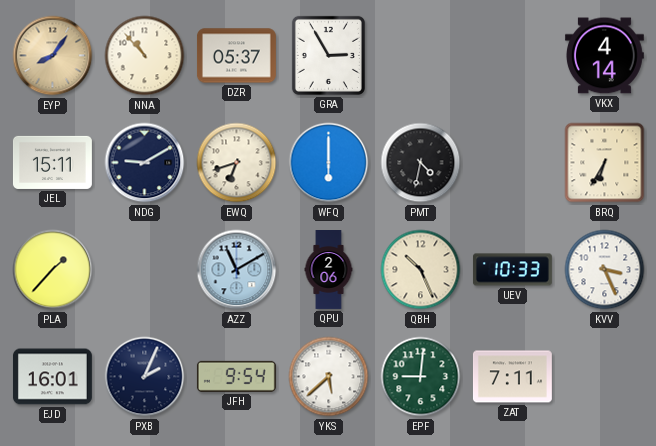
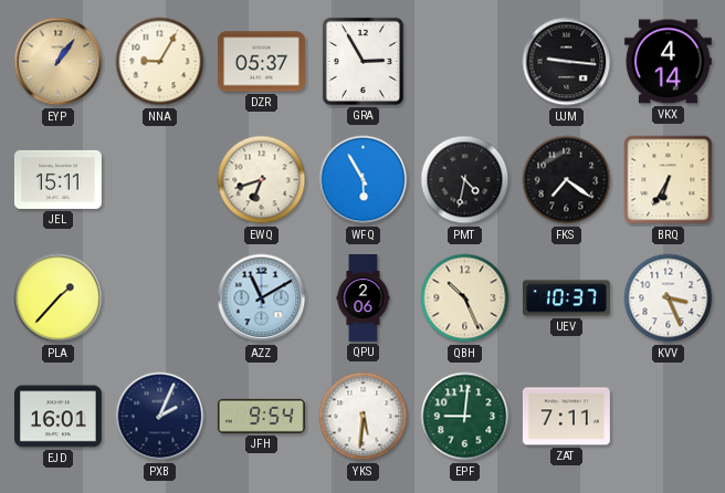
EYP: 8:06 -> 1:06
NNA: 10:53 -> 9:05
UJM: none -> 9:16
NDG: 9:10 -> none
WFQ: 6:00 -> 5:55
FKS: none -> 7:21
UEV: 10:33 -> 10:37
YKS: 5:38 -> 5:31
